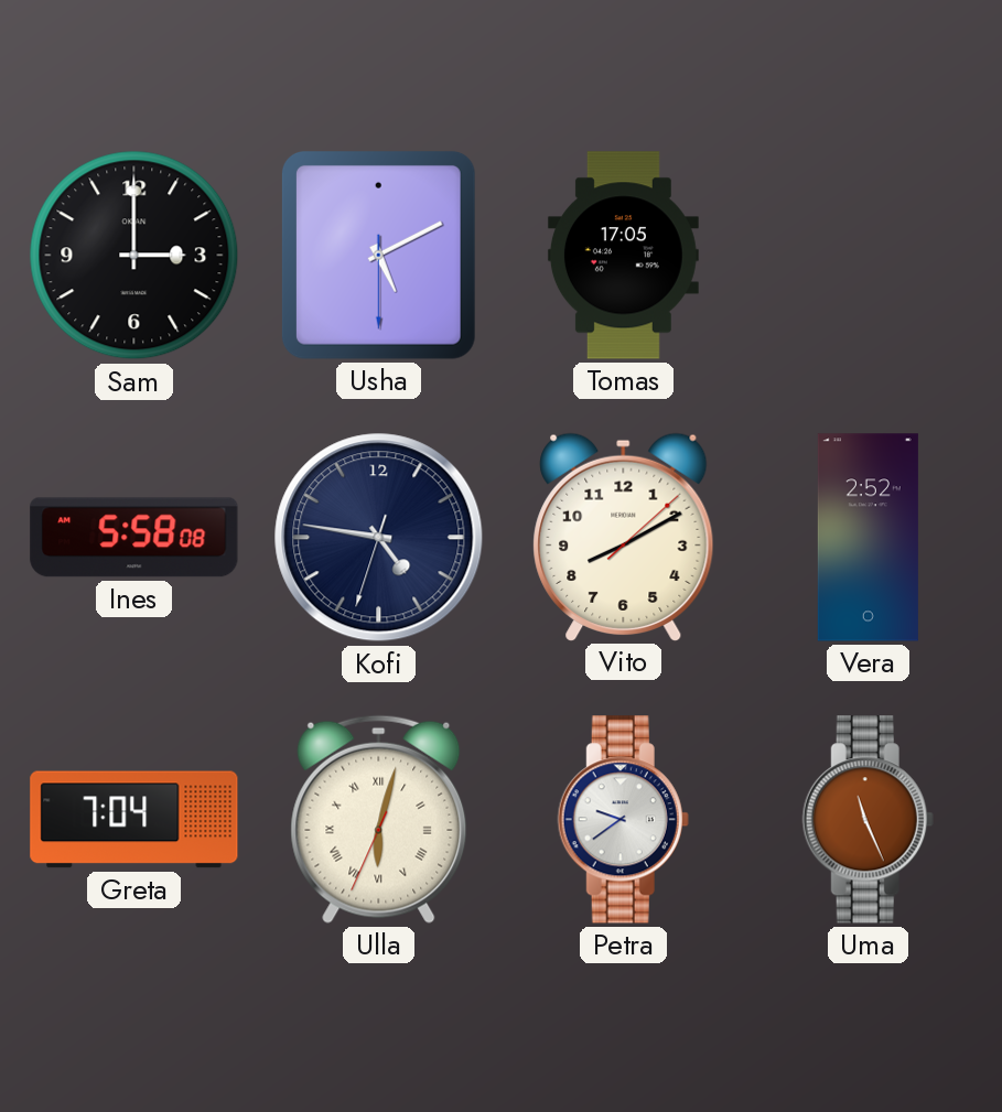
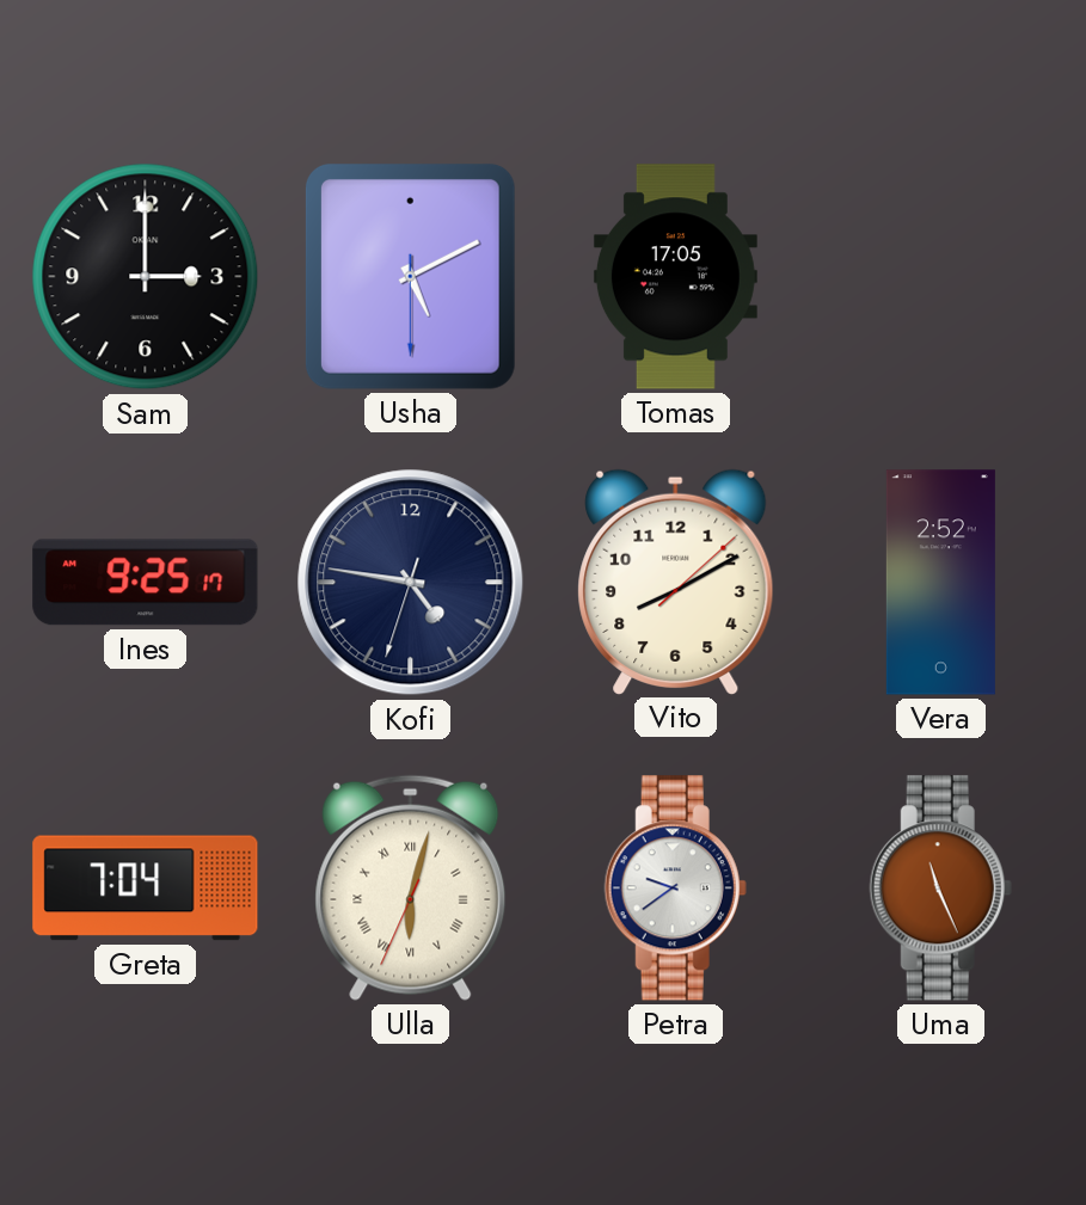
Ines: 5:58 -> 9:25
